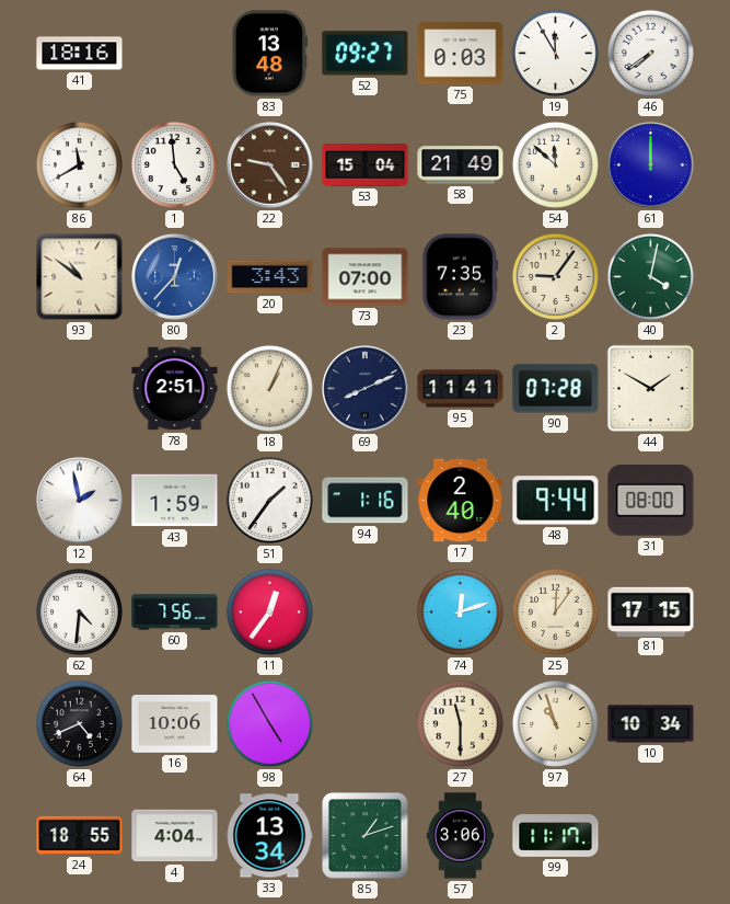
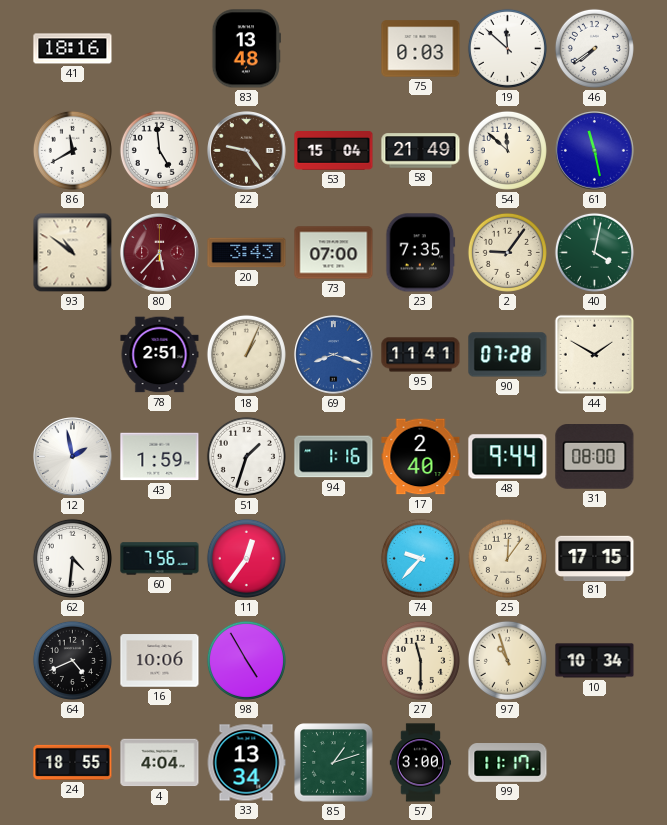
52: 09:27 -> none
19: 11:55 -> 11:52
61: 12:00 -> 11:28
80: 12:37 -> 5:37
80 dial: blue -> burgundy
69: 8:11 -> 8:18
69 dial: navy -> blue
51: 1:36 -> 1:33
74: 12:12 -> 9:37
57: 3:06 -> 3:00
